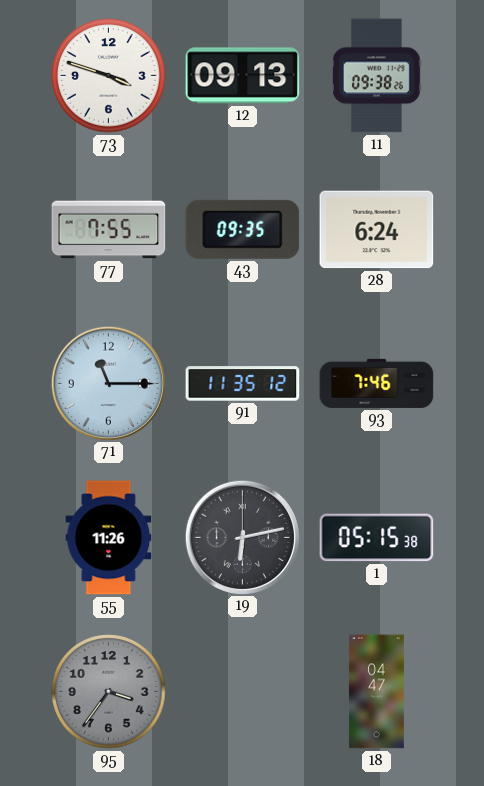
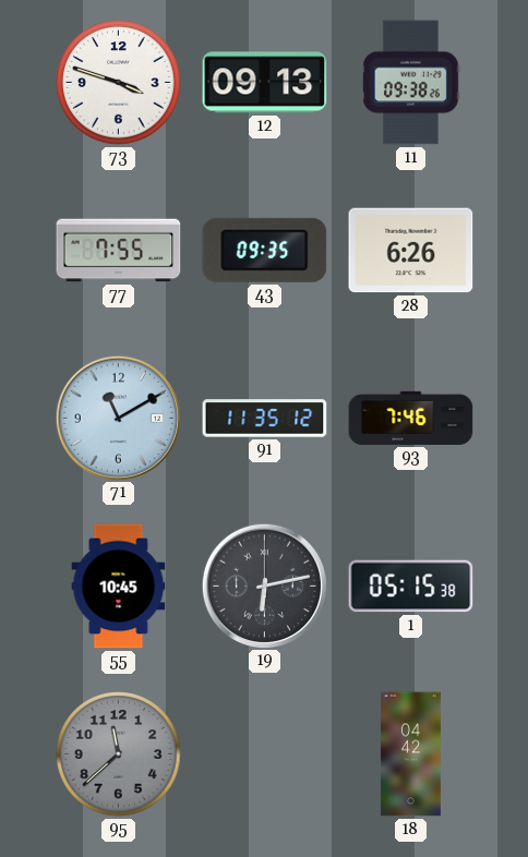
28: 6:24 -> 6:26
71: 11:15 -> 11:10
55: 11:26 -> 10:45
95: 3:36 -> 11:38
18: 04:47 -> 04:42
